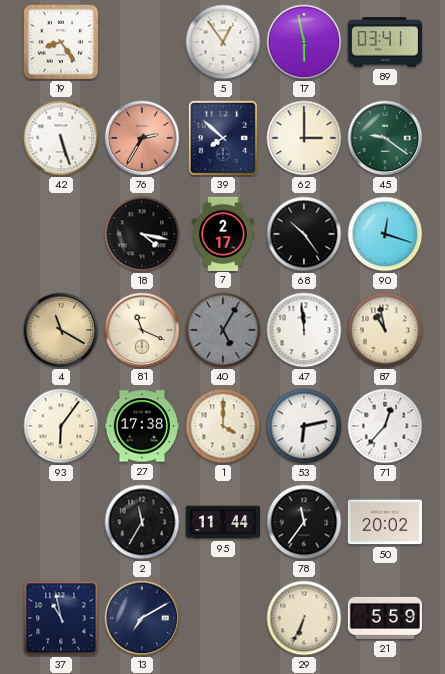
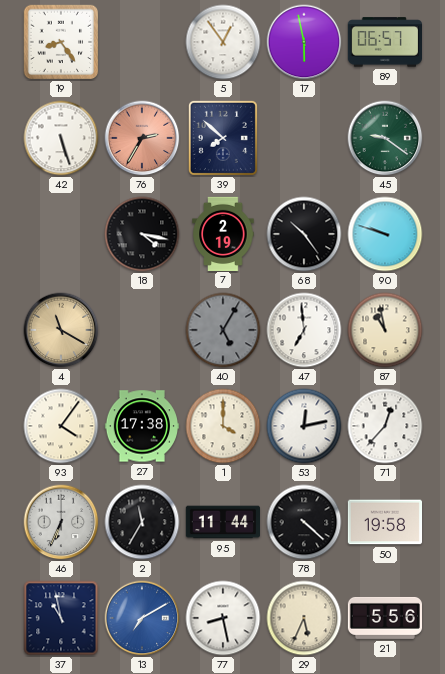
89: 03:41 -> 06:57
62: 3:00 -> none
7: 2:17 -> 2:19
90: 12:18 -> 9:48
81: 11:19 -> none
47: 11:59 -> 6:59
93: 6:06 -> 4:06
53: 6:13 -> 12:13
46: none -> 6:34
78: 11:36 -> 4:22
50: 20:02 -> 19:58
13 dial: navy -> blue
77: none -> 8:28
29: 6:34 -> 5:34
21: 5:59 -> 5:56
